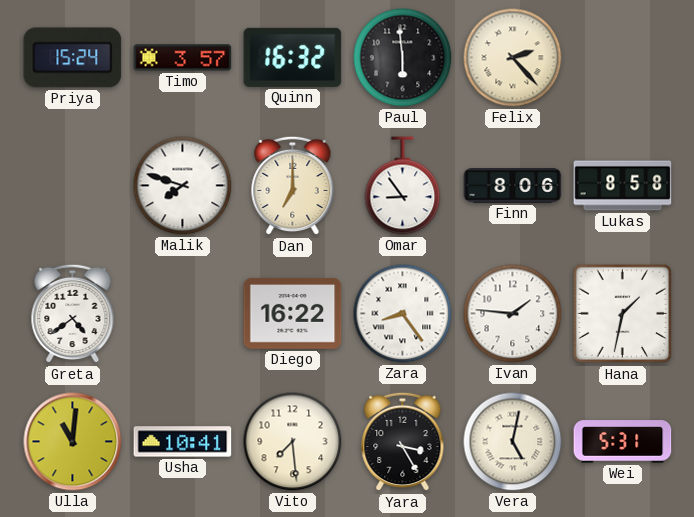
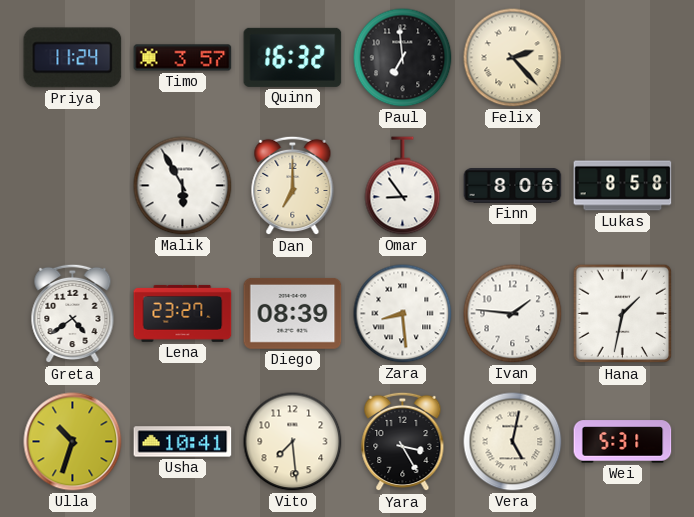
Priya: 15:24 -> 11:24
Paul: 5:59 -> 6:59
Malik: 7:48 -> 5:55
Lena: none -> 23:27
Diego: 16:22 -> 08:39
Zara: 8:24 -> 8:29
Ulla: 11:01 -> 10:33
